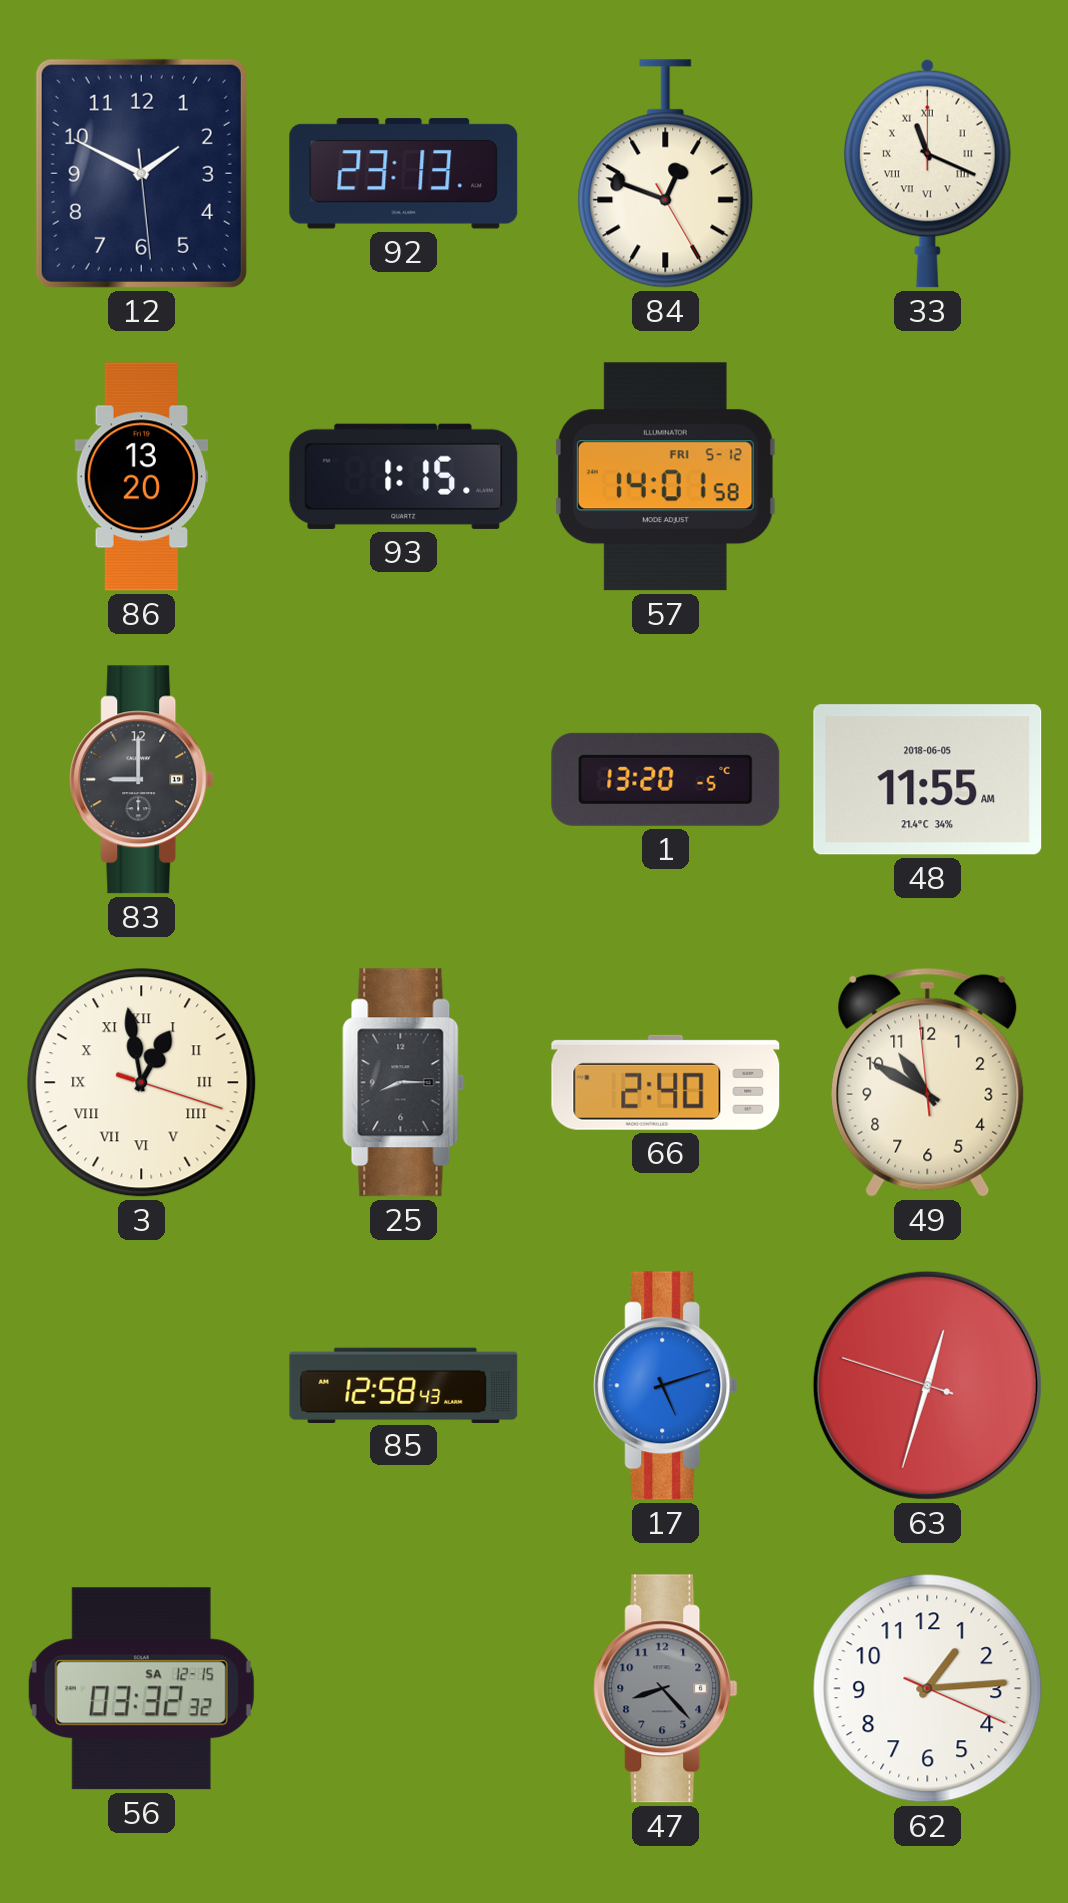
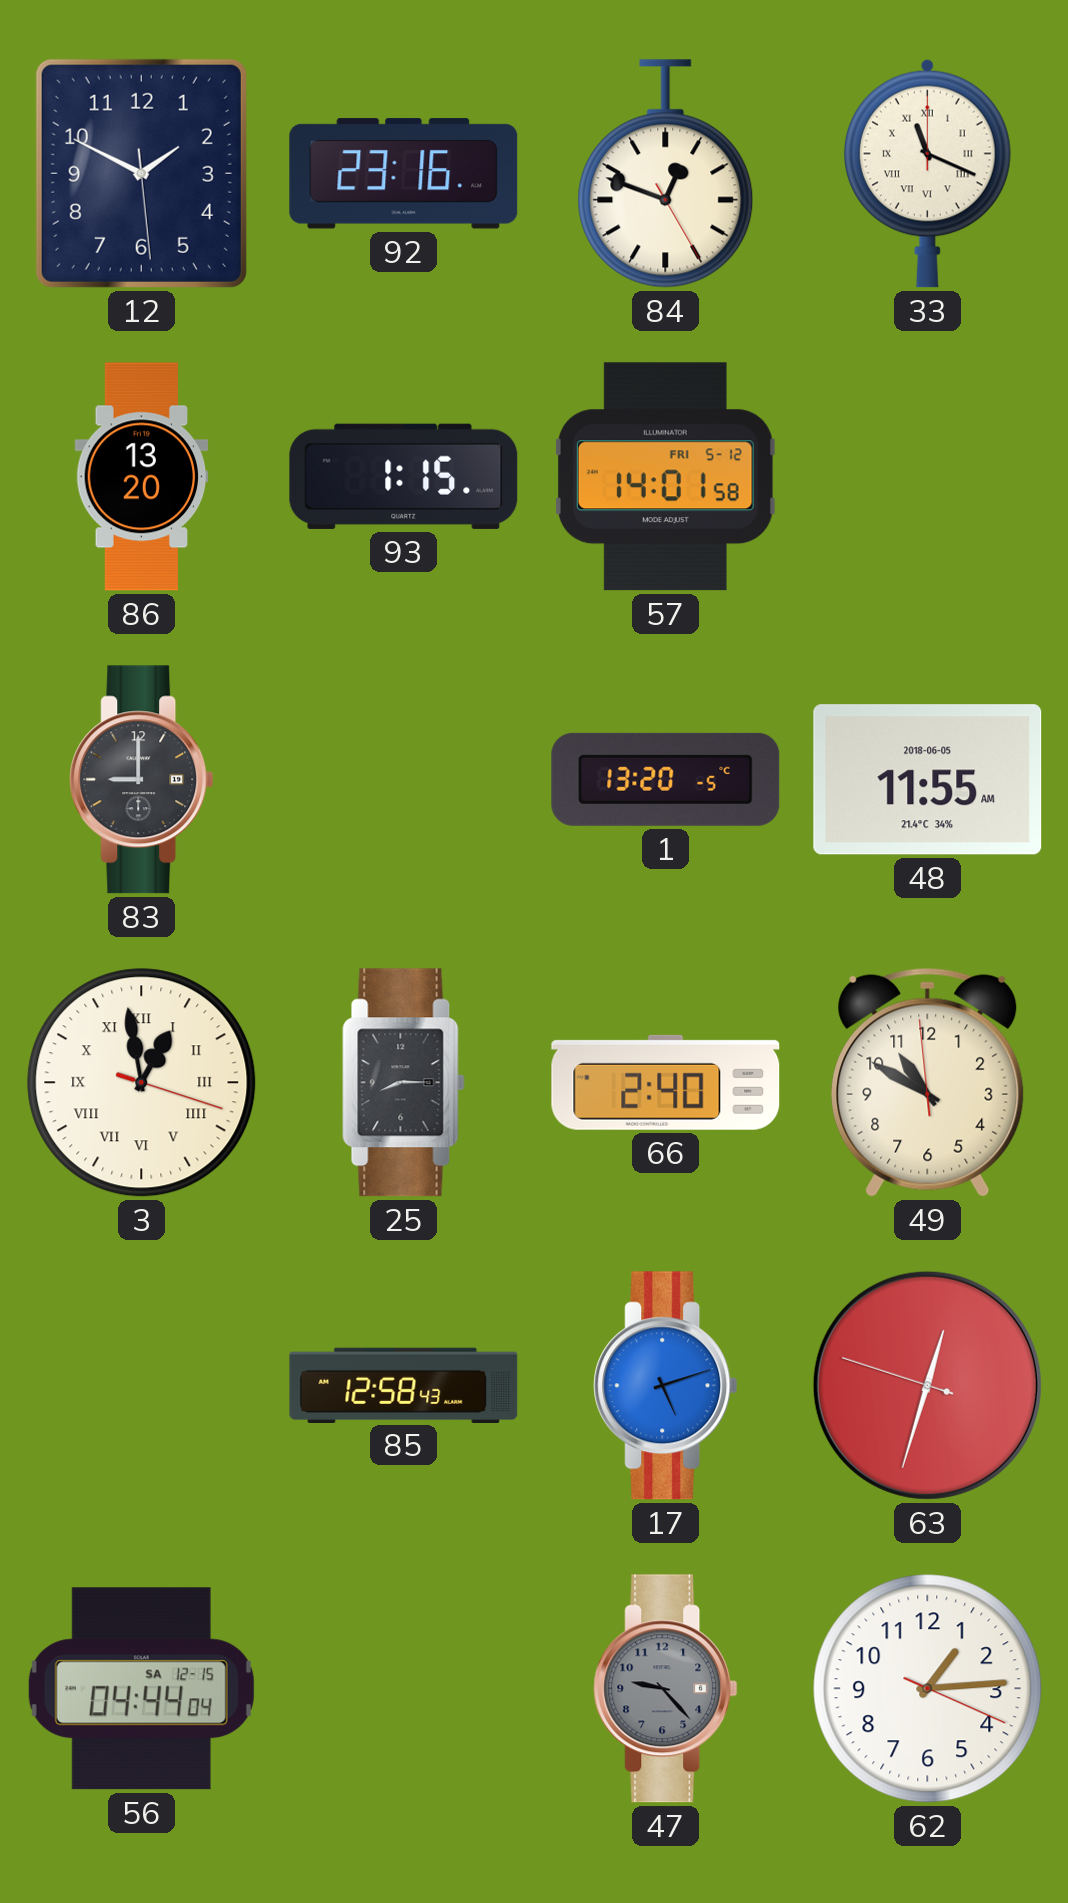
92: 23:13 -> 23:16
56: 03:32 -> 04:44
47: 8:23 -> 9:23
